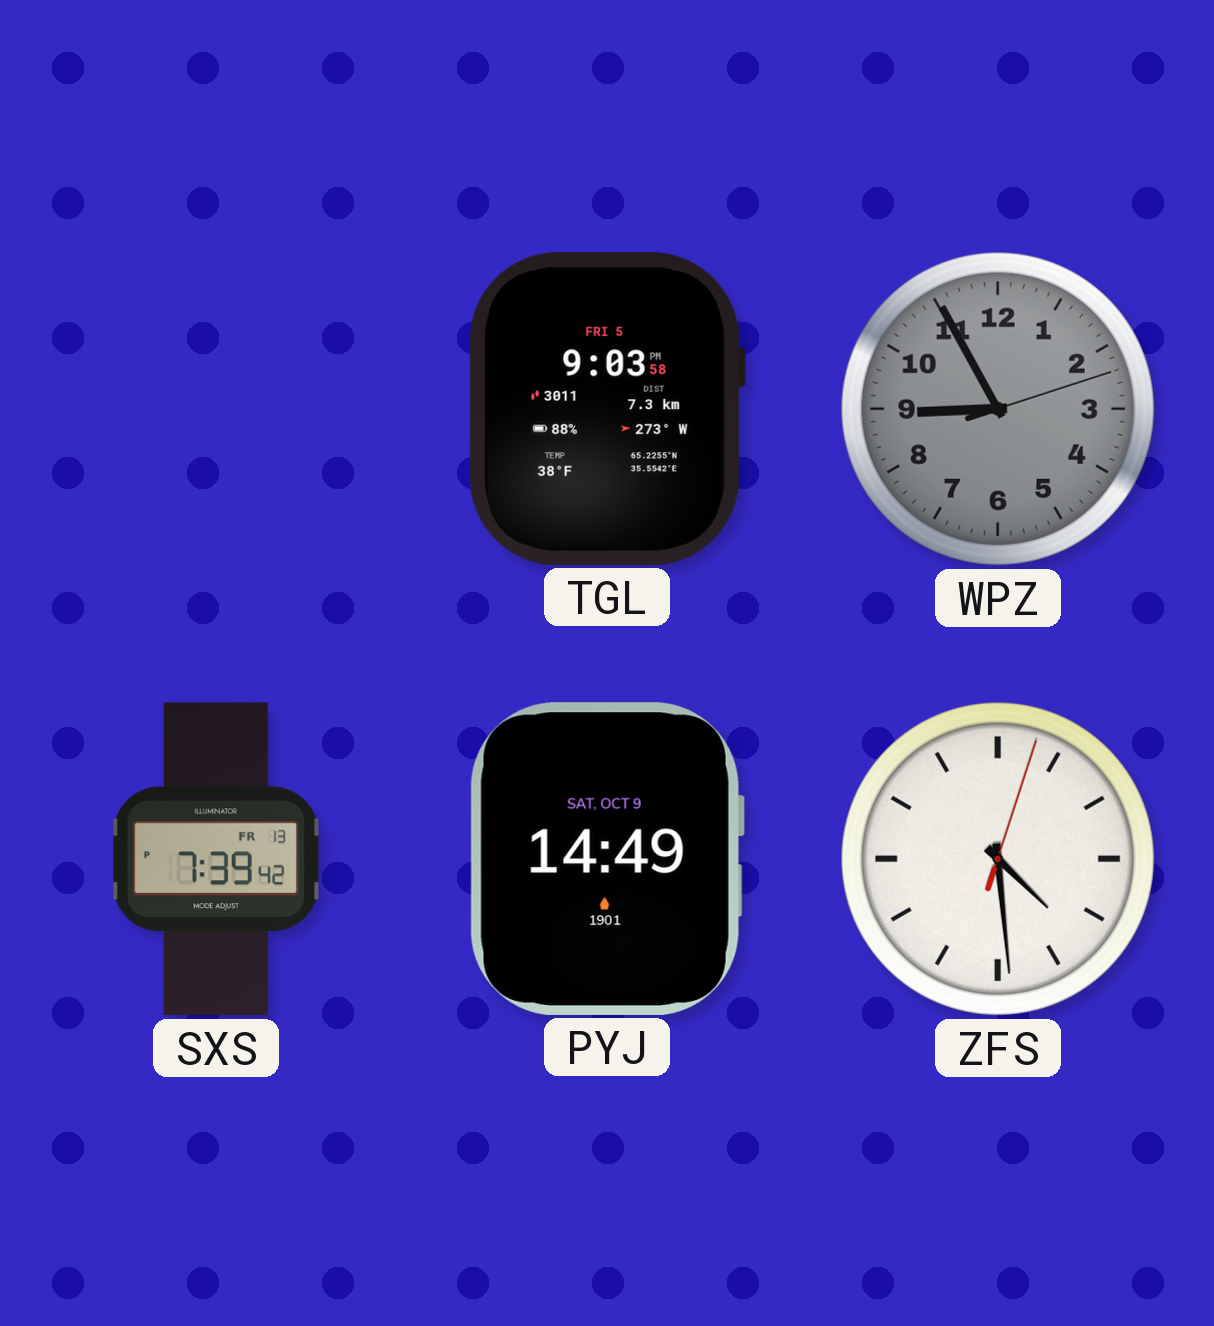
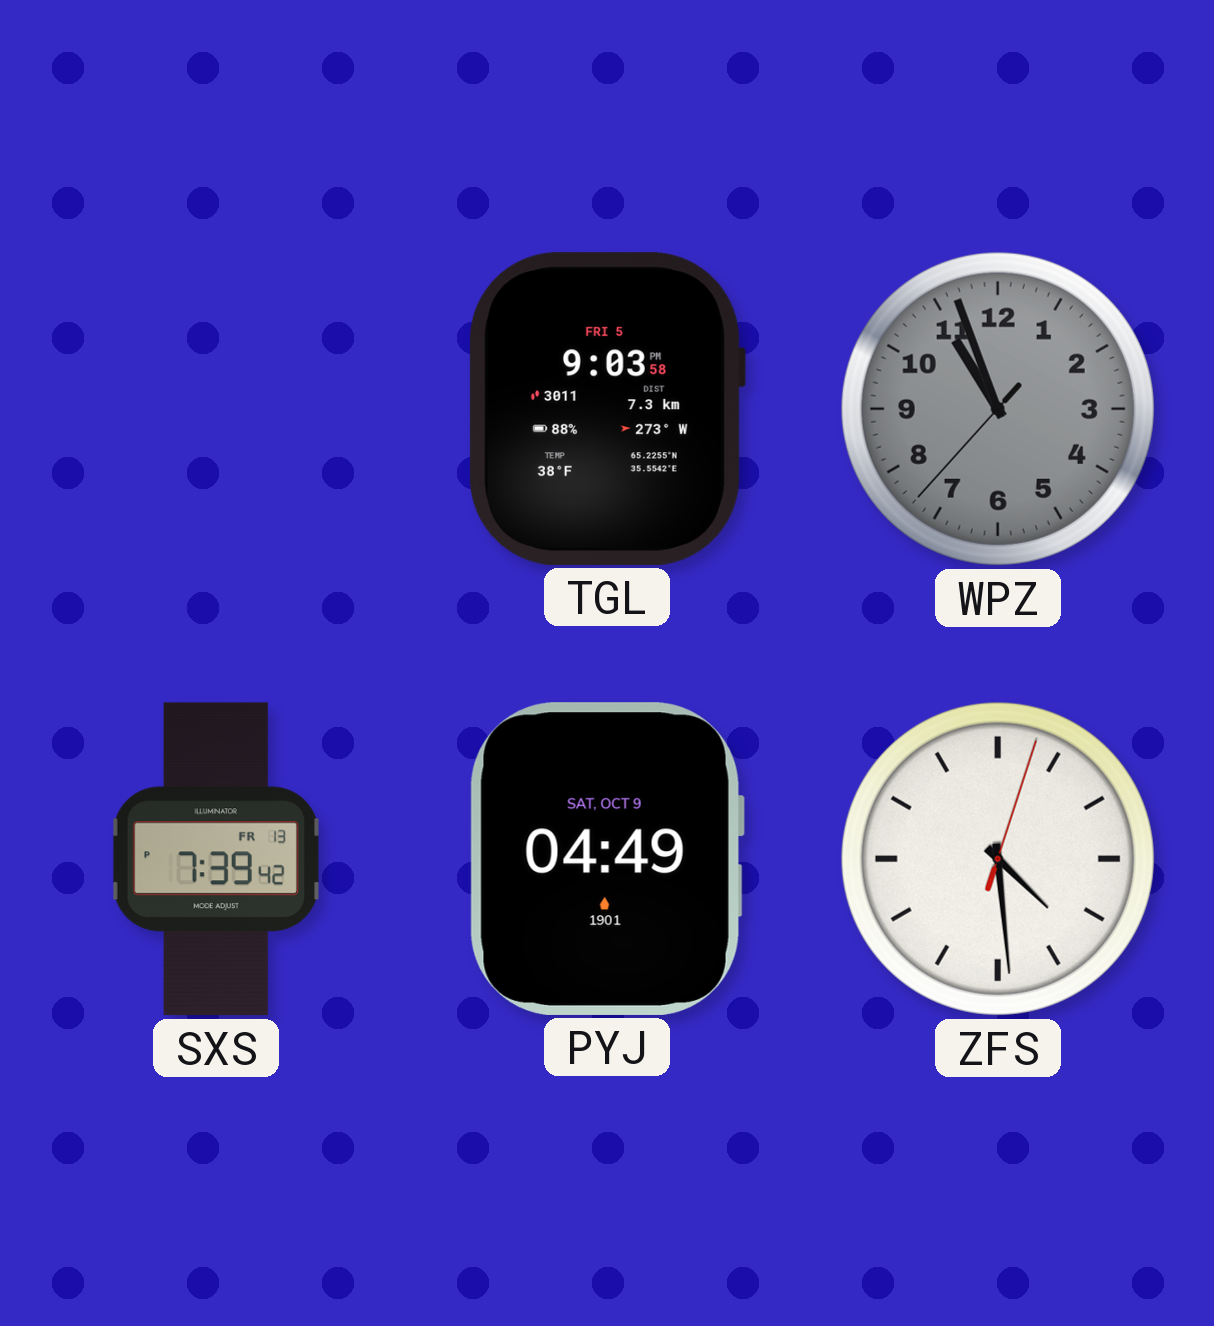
WPZ: 8:55 -> 10:56
PYJ: 14:49 -> 04:49
